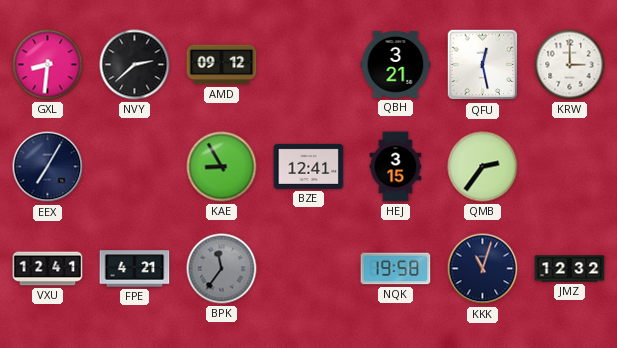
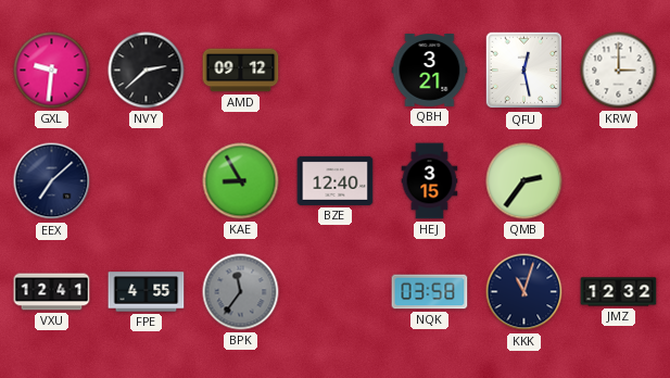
GXL: 8:31 -> 9:31
EEX: 7:05 -> 7:08
BZE: 12:41 -> 12:40
FPE: 4:21 -> 4:55
NQK: 19:58 -> 03:58
